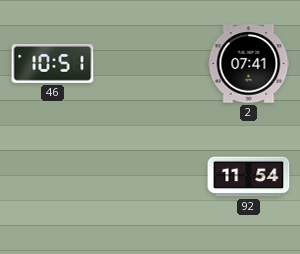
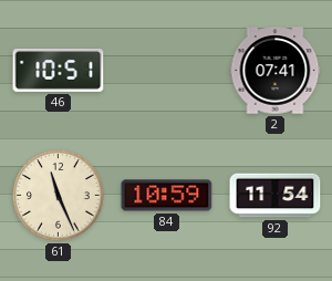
61: none -> 11:26
84: none -> 10:59
